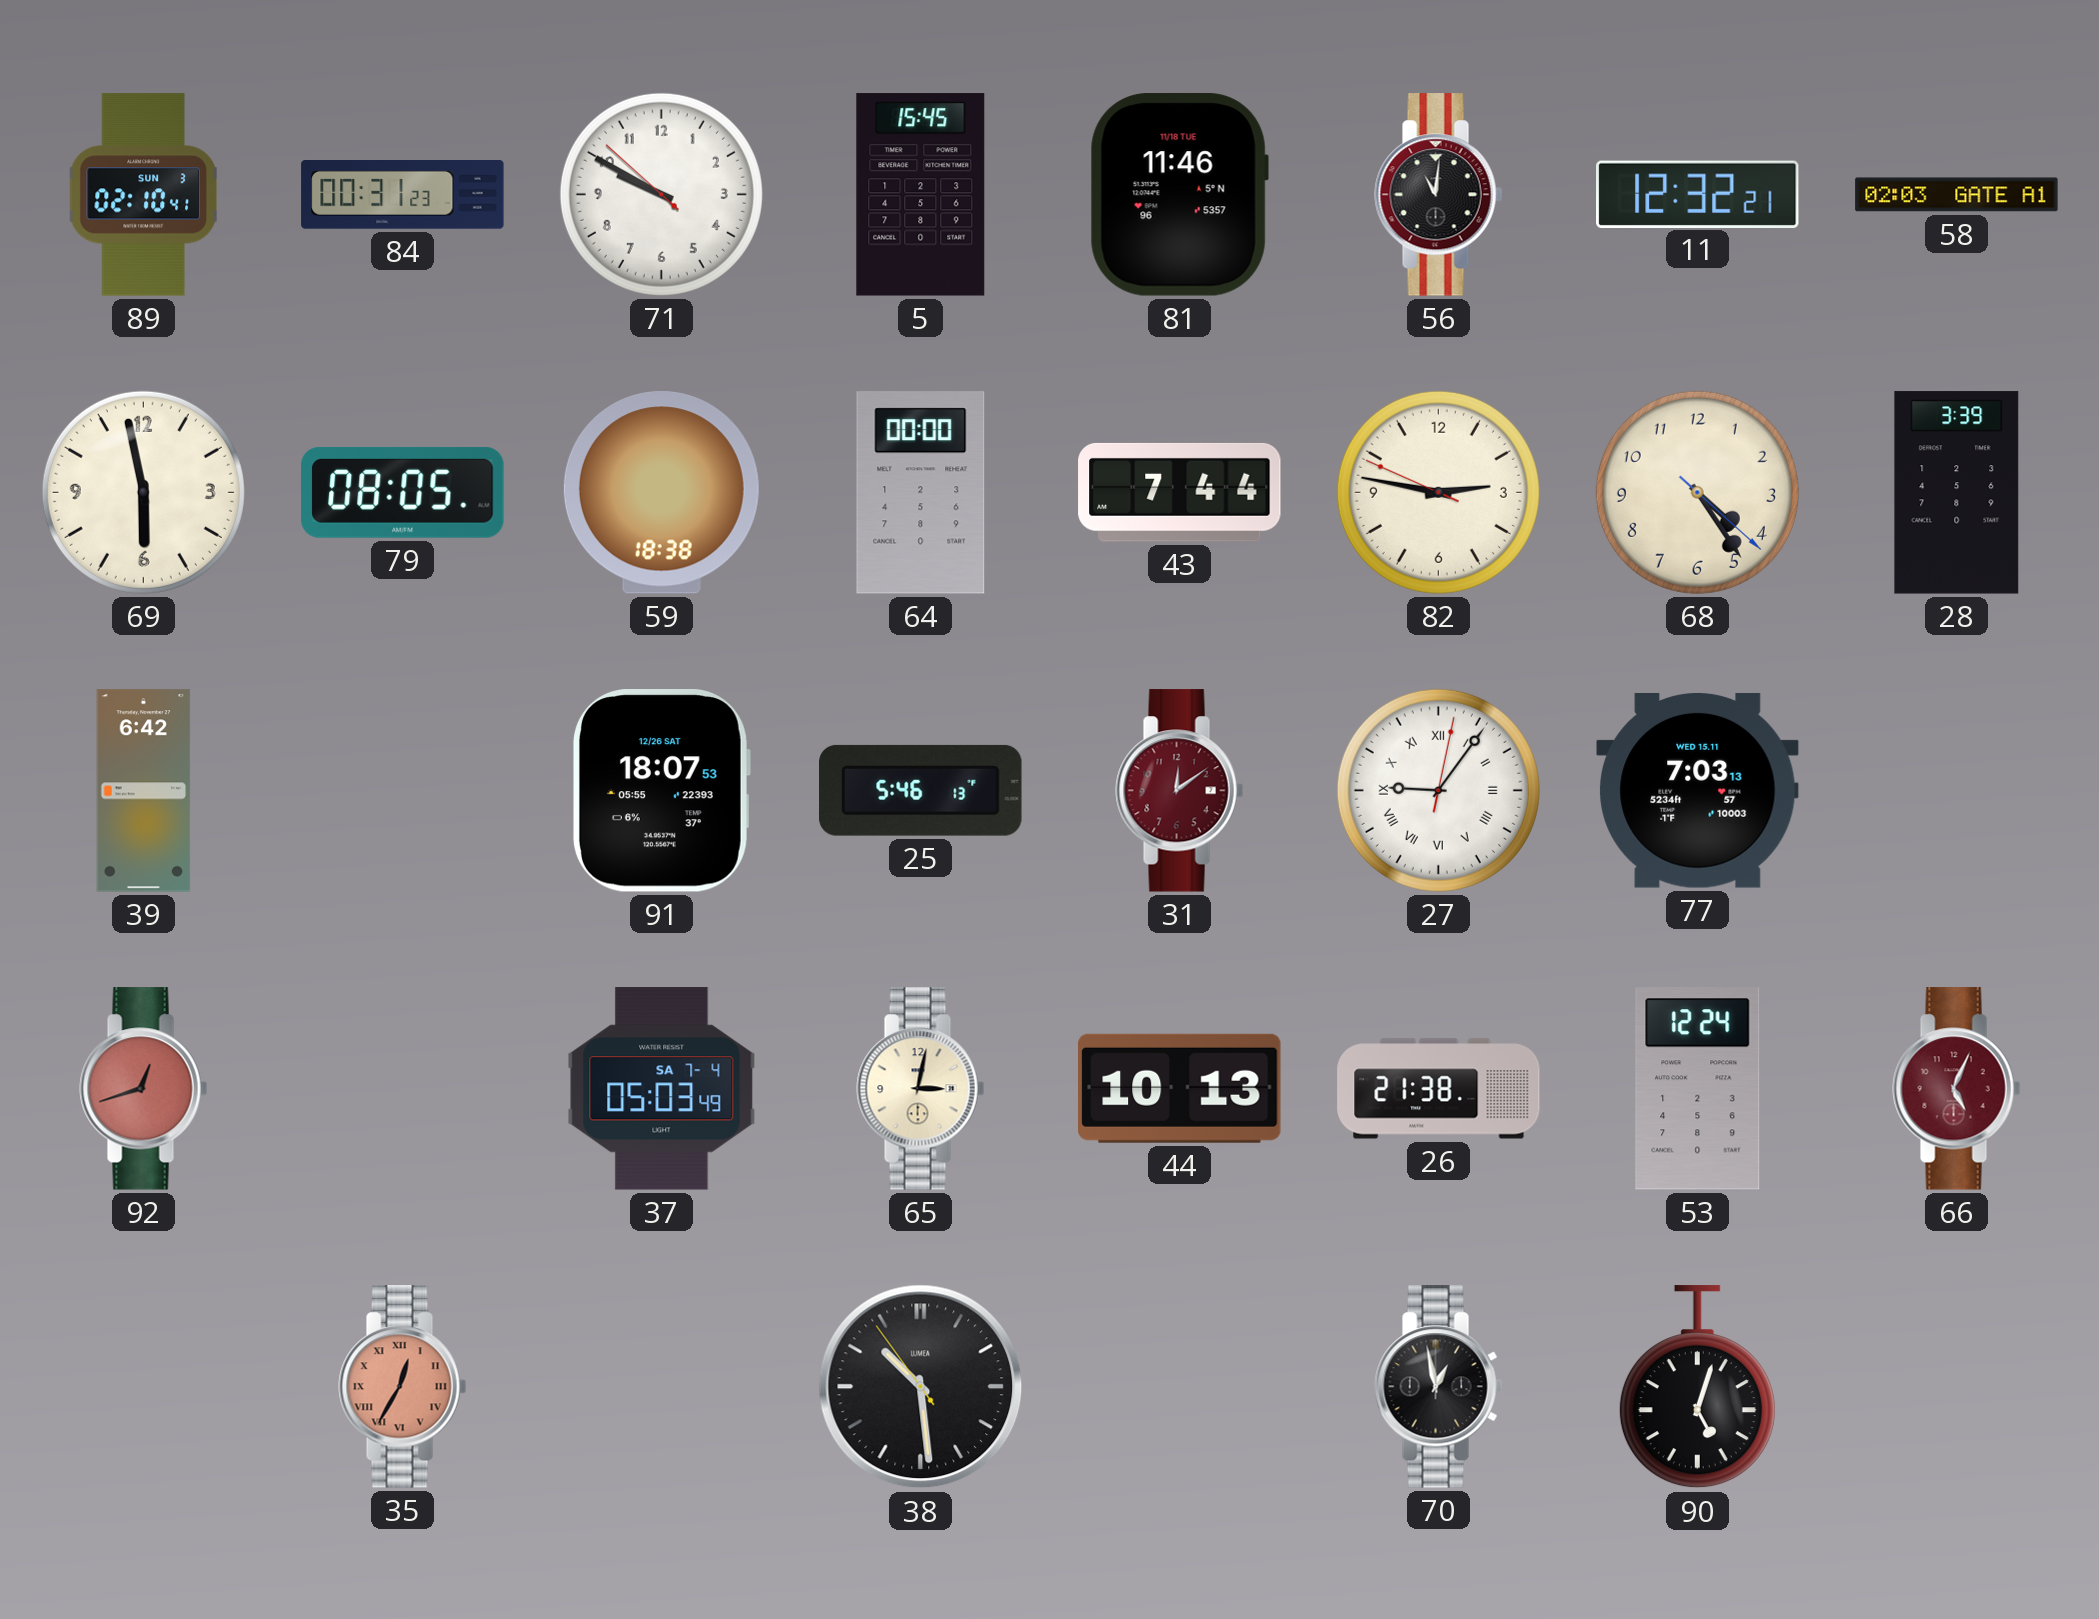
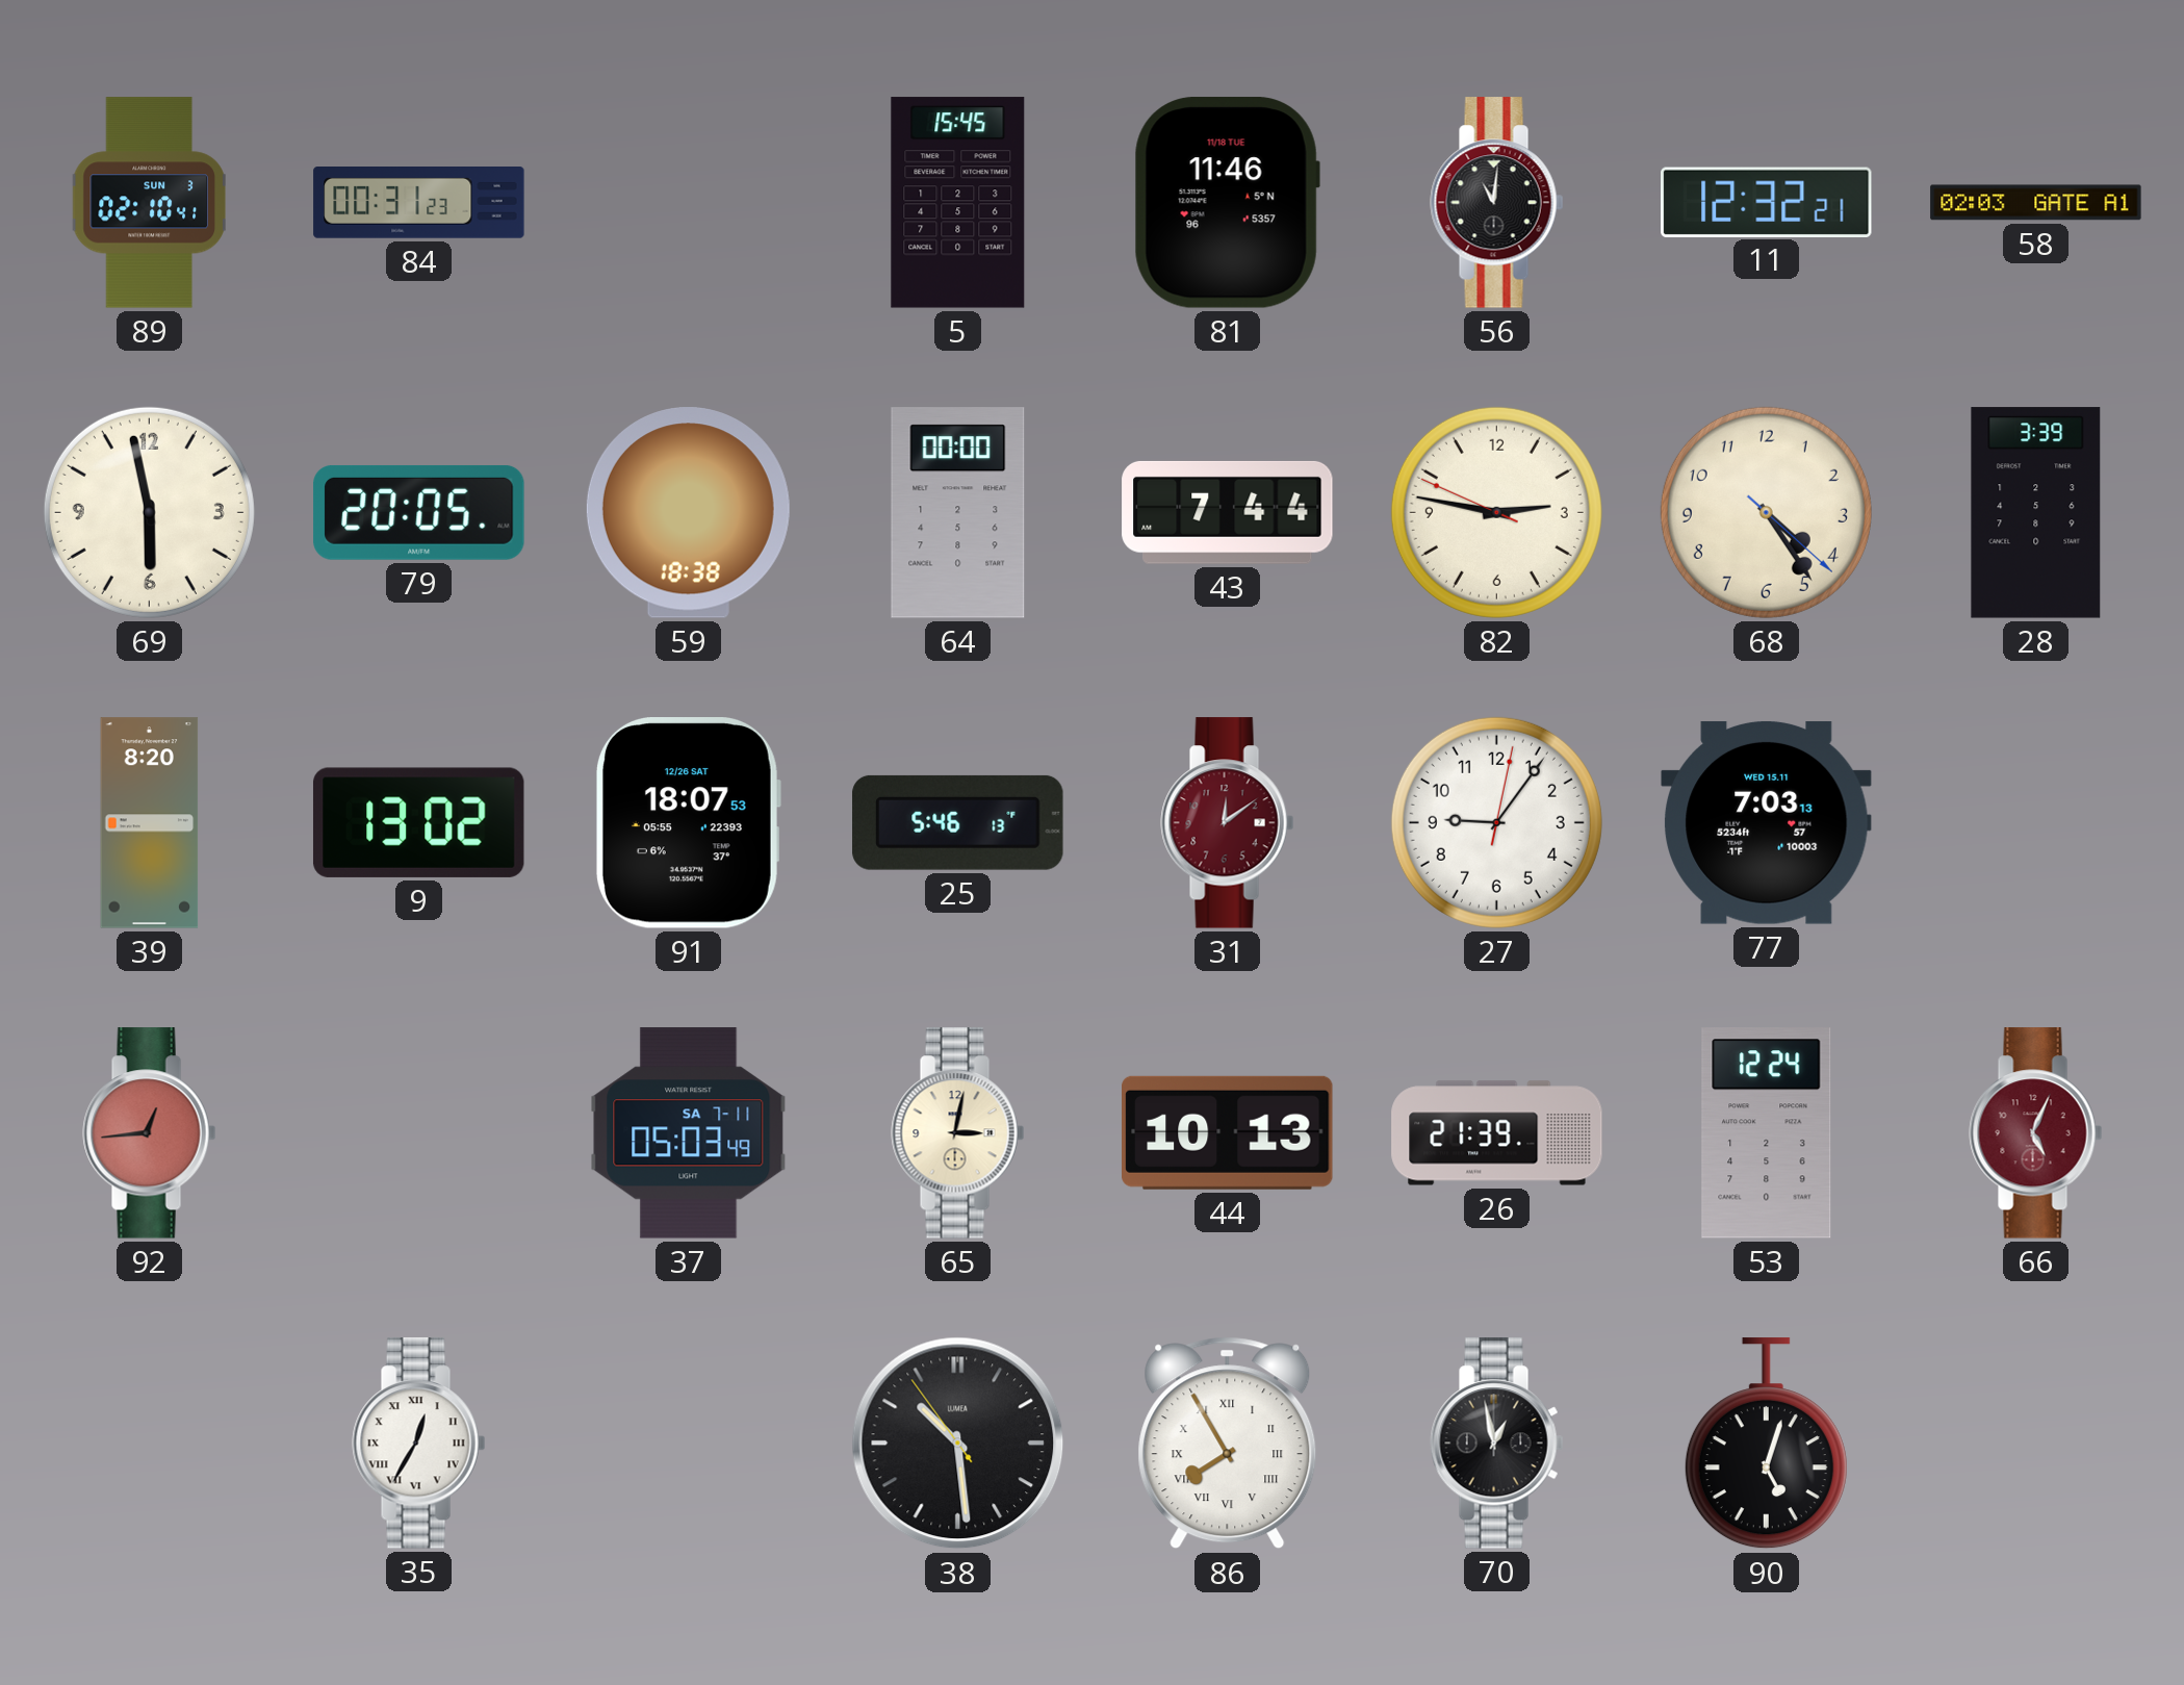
71: 9:49 -> none
79: 08:05 -> 20:05
39: 6:42 -> 8:20
9: none -> 13:02
27 numerals: Roman -> Arabic
92: 12:42 -> 12:44
37 date: SA 7-4 -> SA 7-11
26: 21:38 -> 21:39
35 dial: salmon -> white
86: none -> 7:55
